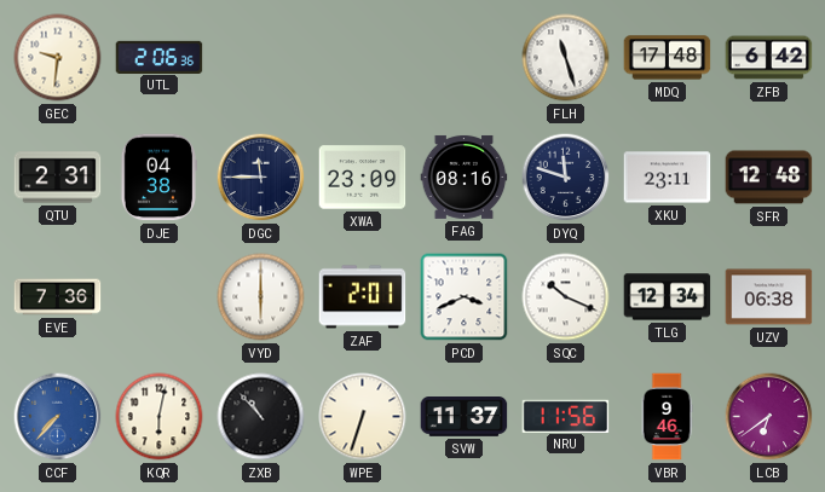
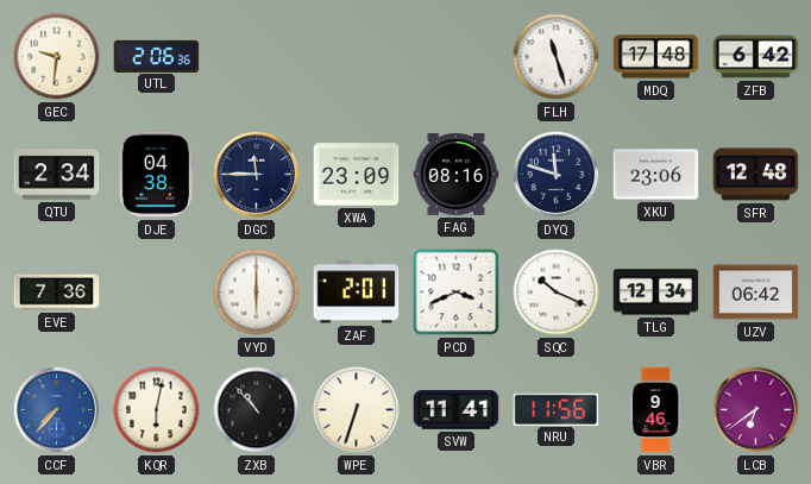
QTU: 2:31 -> 2:34
XKU: 23:11 -> 23:06
UZV: 06:38 -> 06:42
SVW: 11:37 -> 11:41
